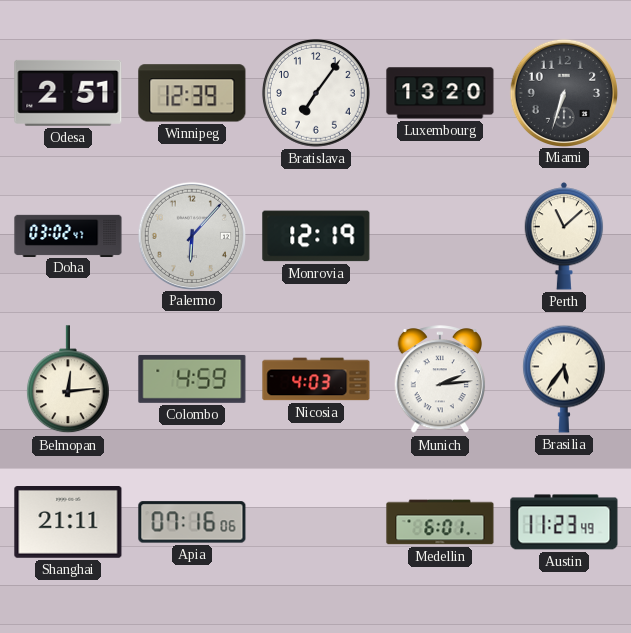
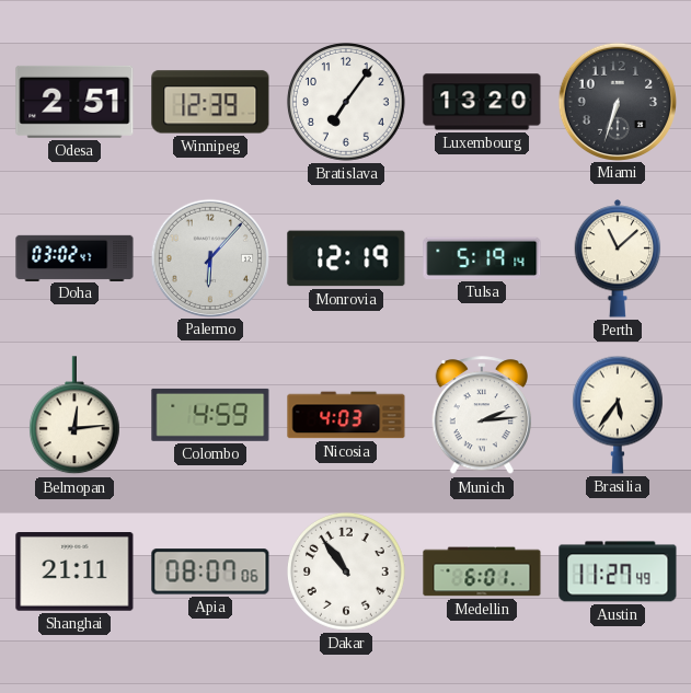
Tulsa: none -> 5:19
Apia: 07:16 -> 08:07
Dakar: none -> 10:54
Austin: 11:23 -> 11:27
